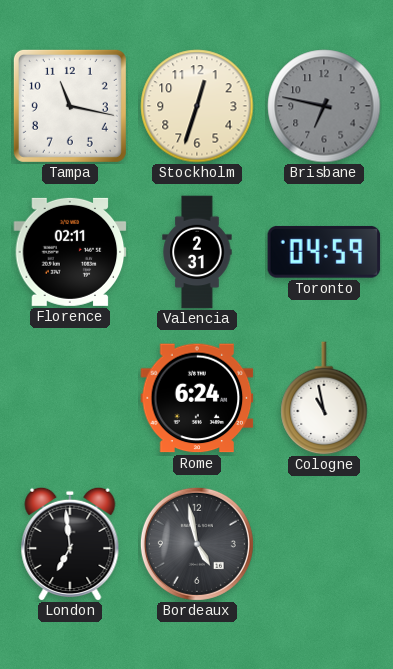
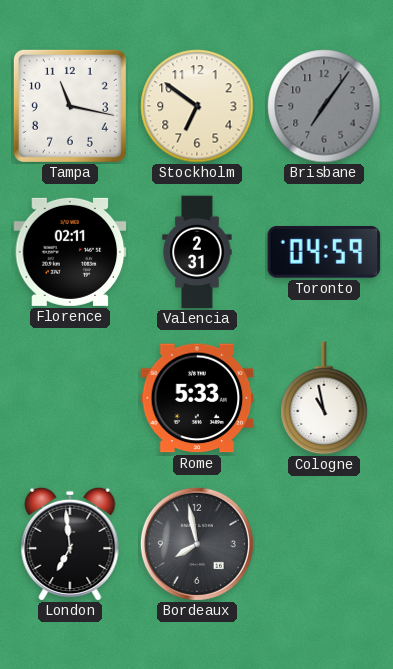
Stockholm: 12:33 -> 6:51
Brisbane: 6:47 -> 7:06
Rome: 6:24 -> 5:33
Bordeaux: 4:58 -> 7:58
